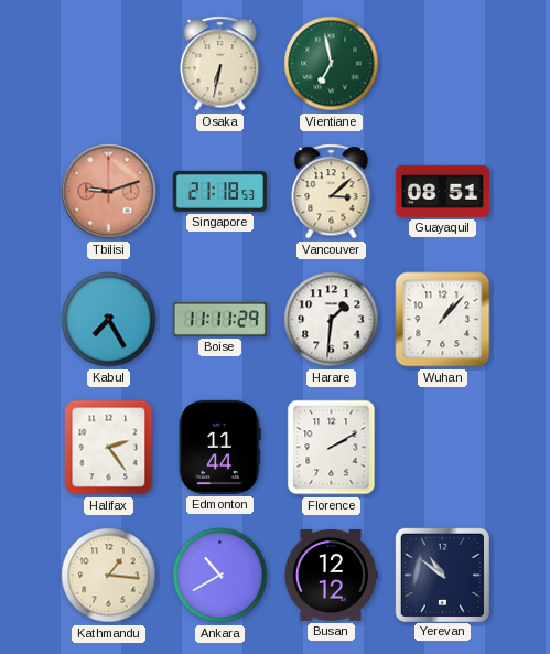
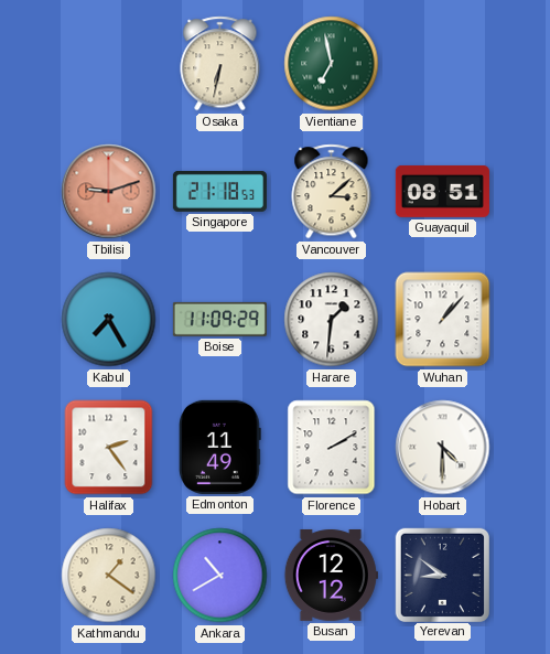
Boise: 11:11 -> 11:09
Edmonton: 11:44 -> 11:49
Hobart: none -> 4:30
Kathmandu: 1:16 -> 1:21
Yerevan: 10:51 -> 8:51
